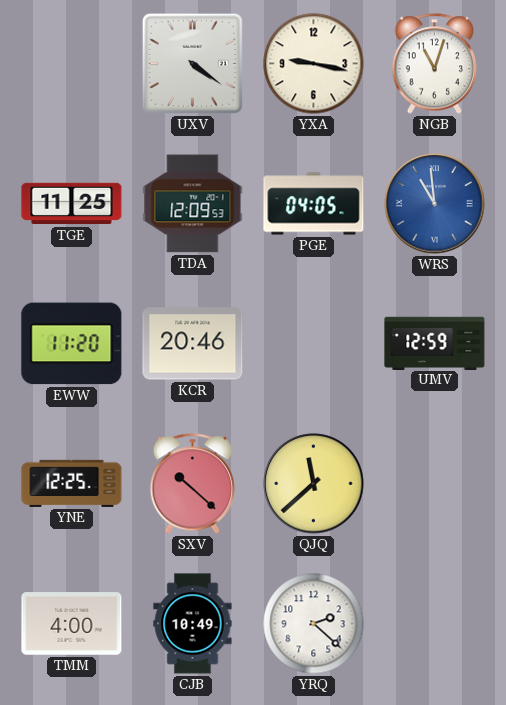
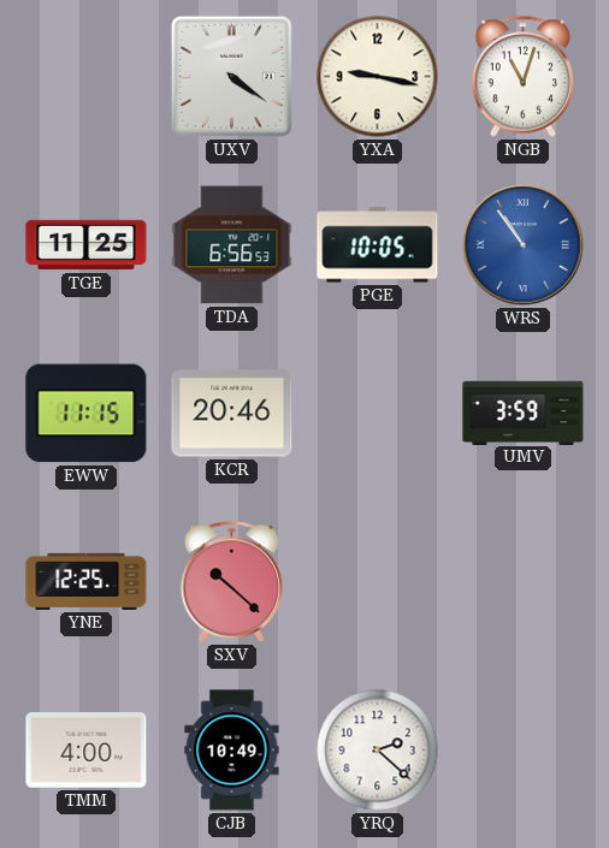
TDA: 12:09 -> 6:56
PGE: 04:05 -> 10:05
WRS: 10:59 -> 10:54
EWW: 11:20 -> 11:15
UMV: 12:59 -> 3:59
QJQ: 11:38 -> none
